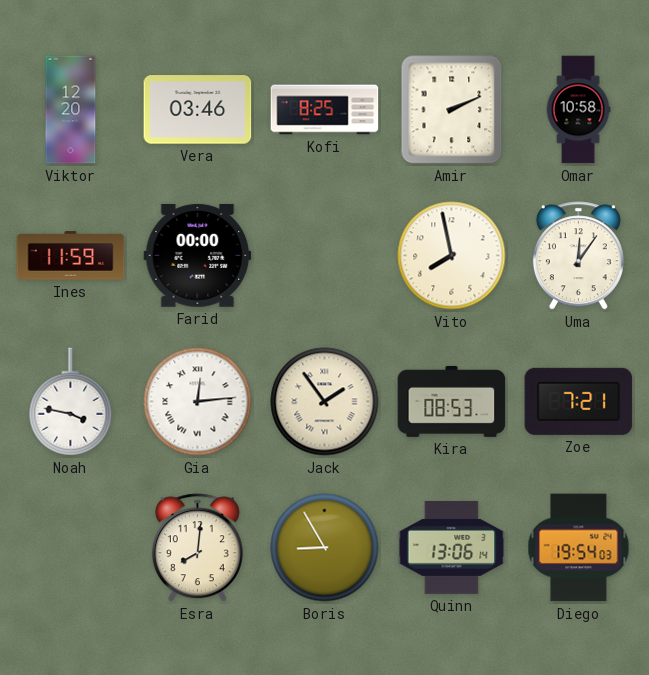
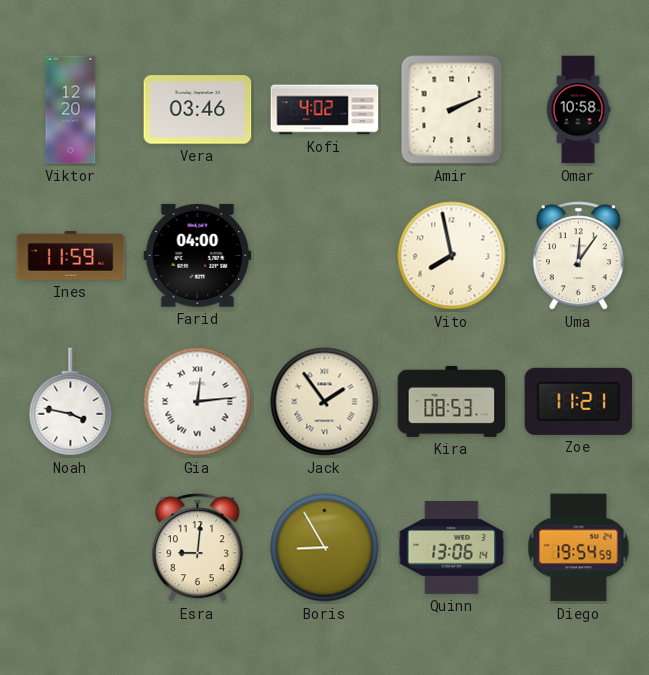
Kofi: 8:25 -> 4:02
Farid: 00:00 -> 04:00
Zoe: 7:21 -> 11:21
Esra: 8:01 -> 9:01
Diego: 19:54:03 -> 19:54:59
